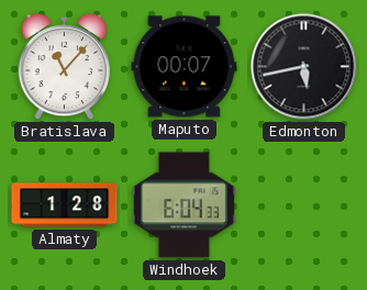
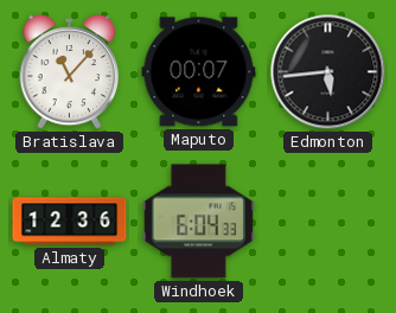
Edmonton: 5:43 -> 5:44
Almaty: 1:28 -> 12:36
